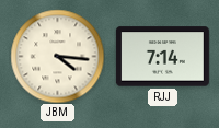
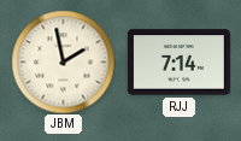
JBM: 4:16 -> 1:58
